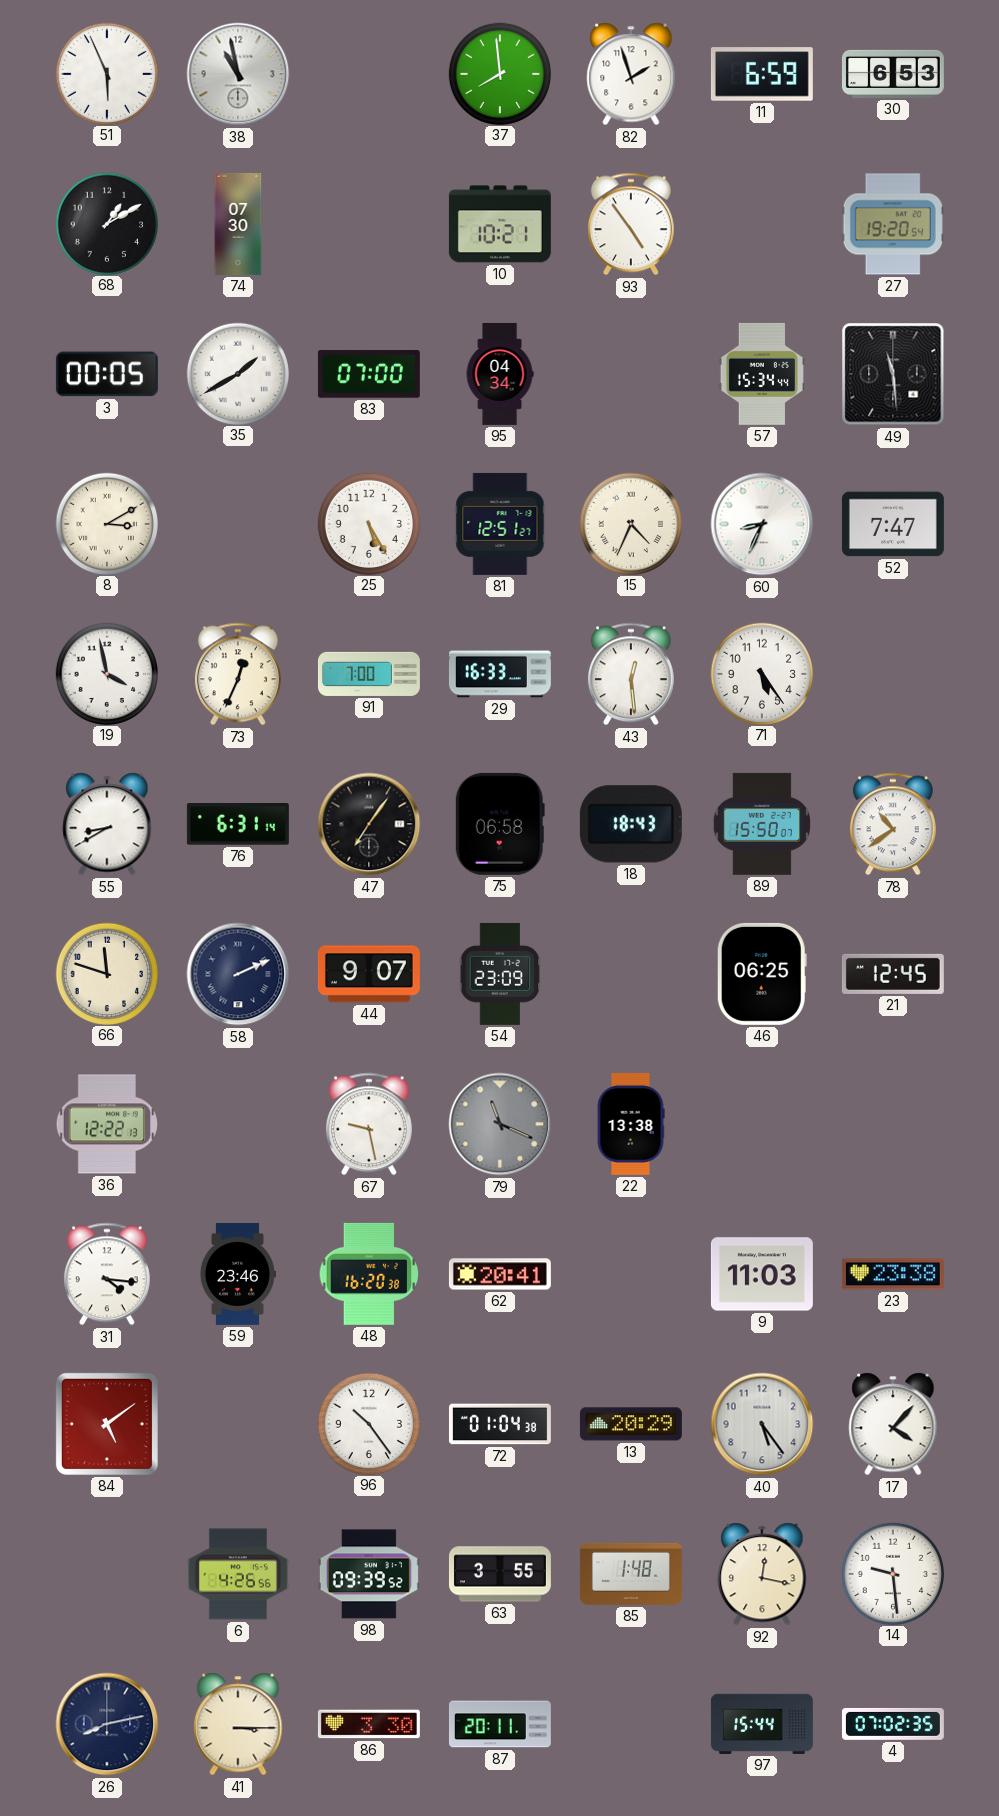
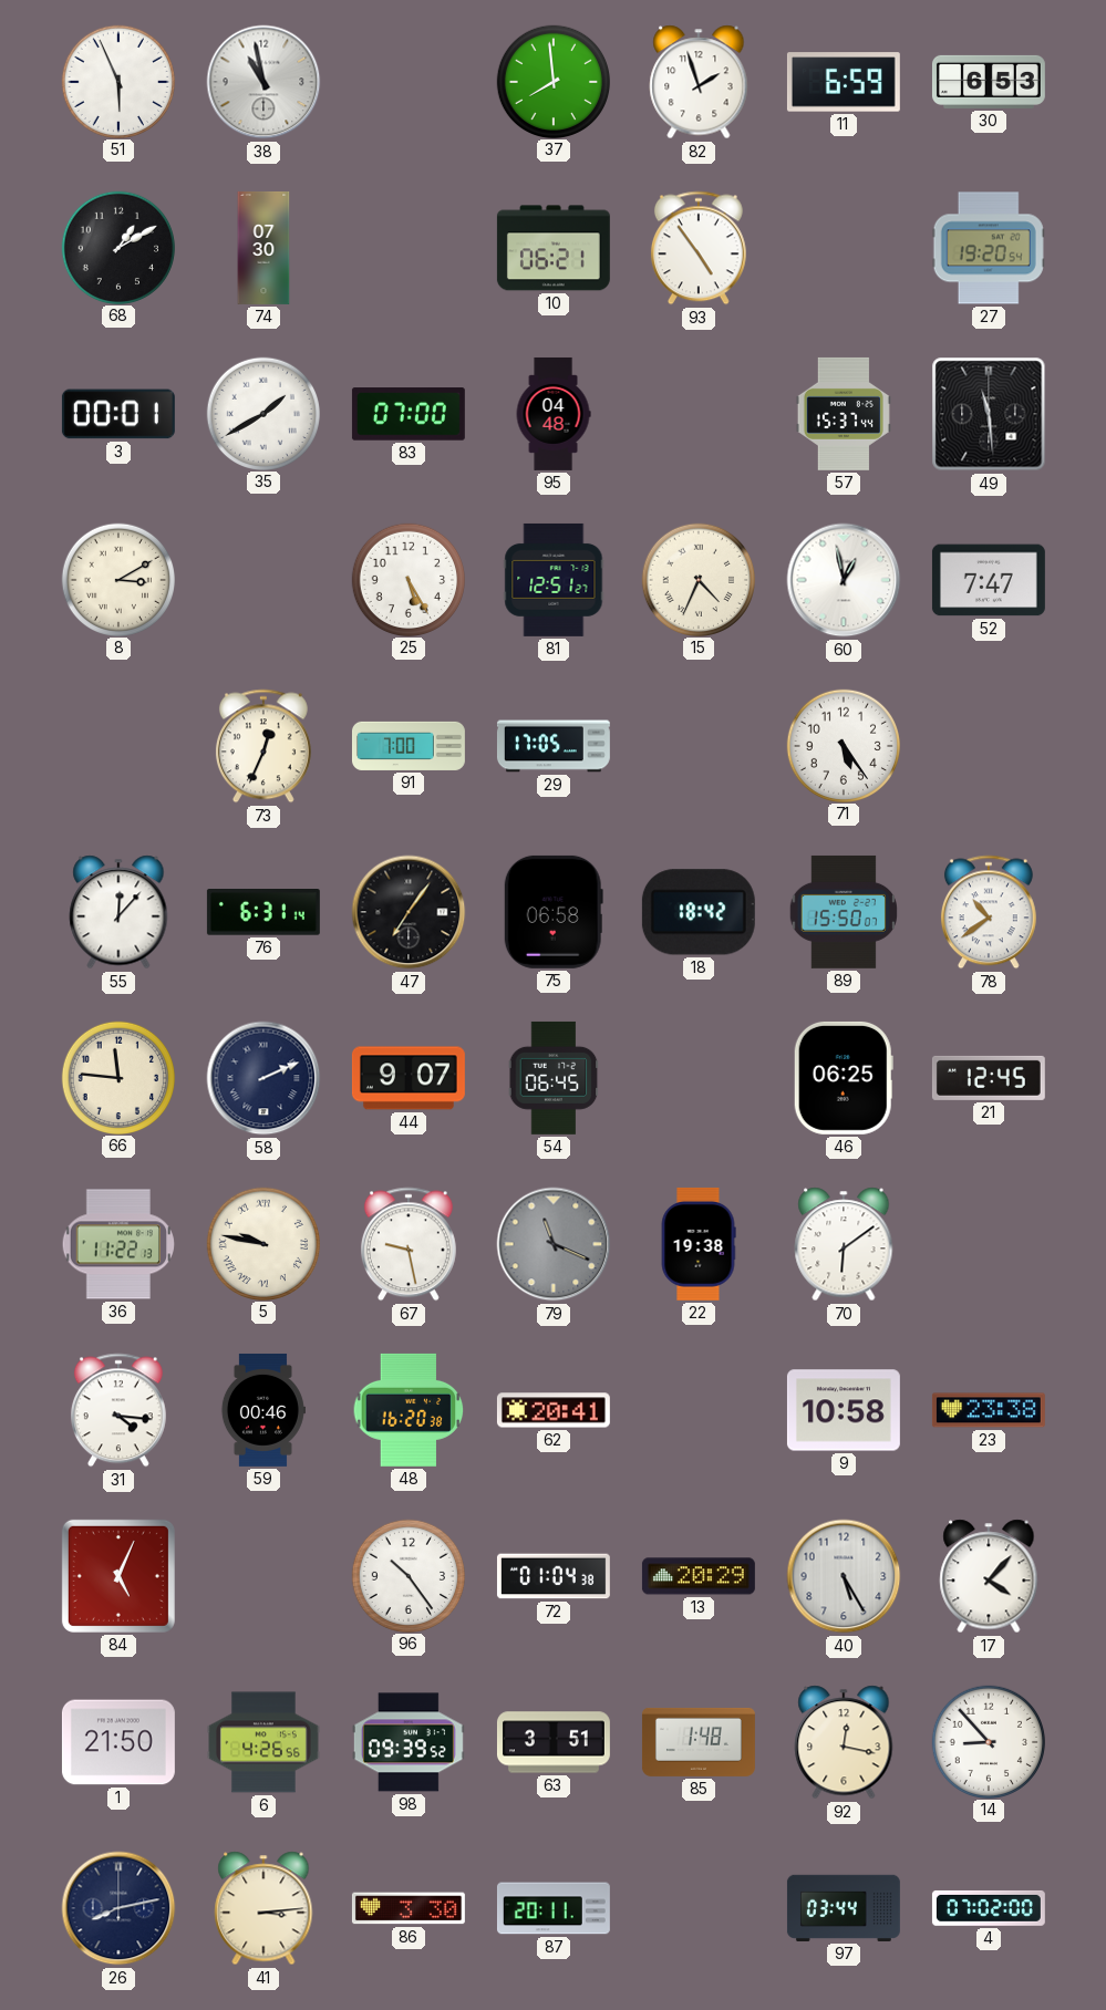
10: 10:21 -> 06:21
3: 00:05 -> 00:01
95: 04:34 -> 04:48
57: 15:34 -> 15:37
60: 8:34 -> 12:58
19: 3:58 -> none
29: 16:33 -> 17:05
43: 12:29 -> none
55: 8:40 -> 12:07
18: 18:43 -> 18:42
66: 11:48 -> 11:46
54: 23:09 -> 06:45
36: 12:22 -> 11:22
5: none -> 9:47
22: 13:38 -> 19:38
70: none -> 6:09
59: 23:46 -> 00:46
9: 11:03 -> 10:58
84: 5:09 -> 5:04
40: 5:24 -> 5:25
1: none -> 21:50
63: 3:55 -> 3:51
14: 9:29 -> 8:53
41: 3:15 -> 3:14
97: 15:44 -> 03:44
4: 07:02:35 -> 07:02:00
